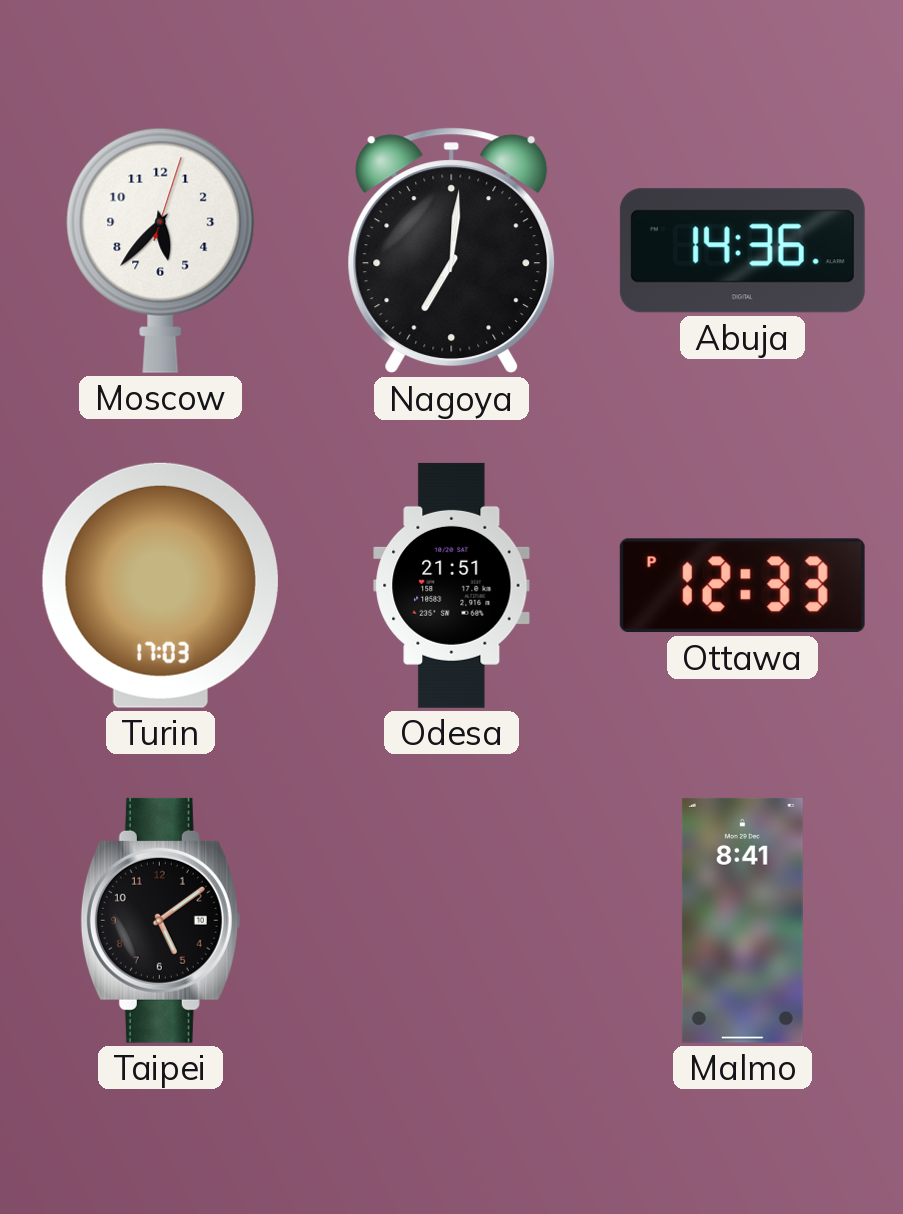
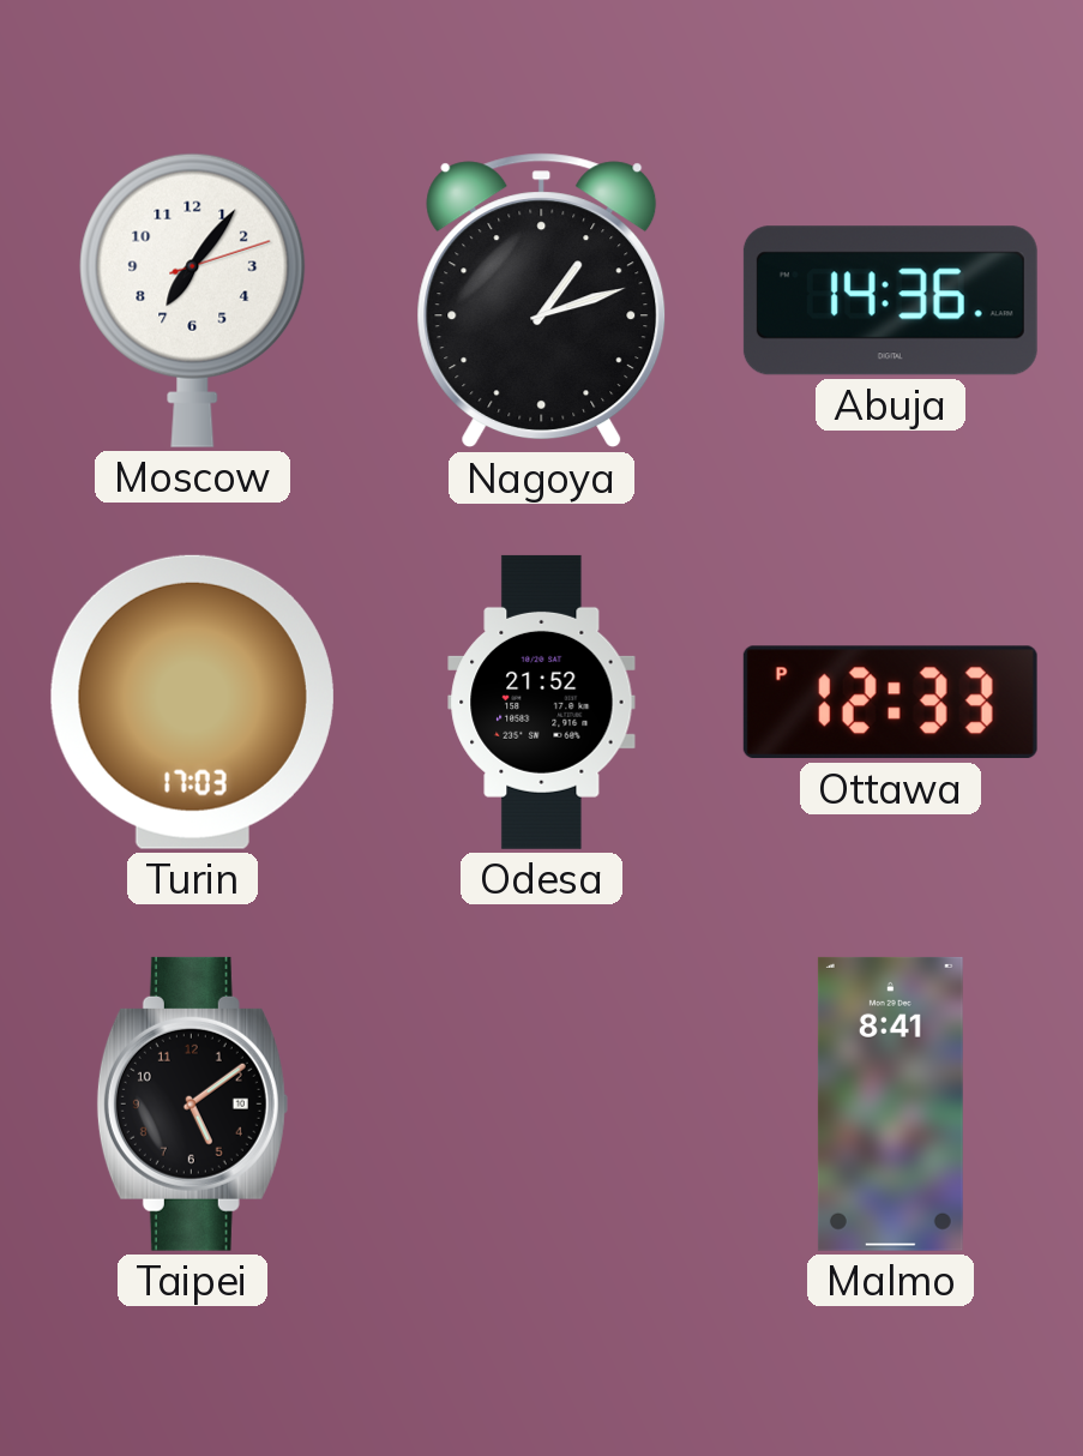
Moscow: 5:37 -> 7:06
Nagoya: 7:01 -> 1:12
Odesa: 21:51 -> 21:52
